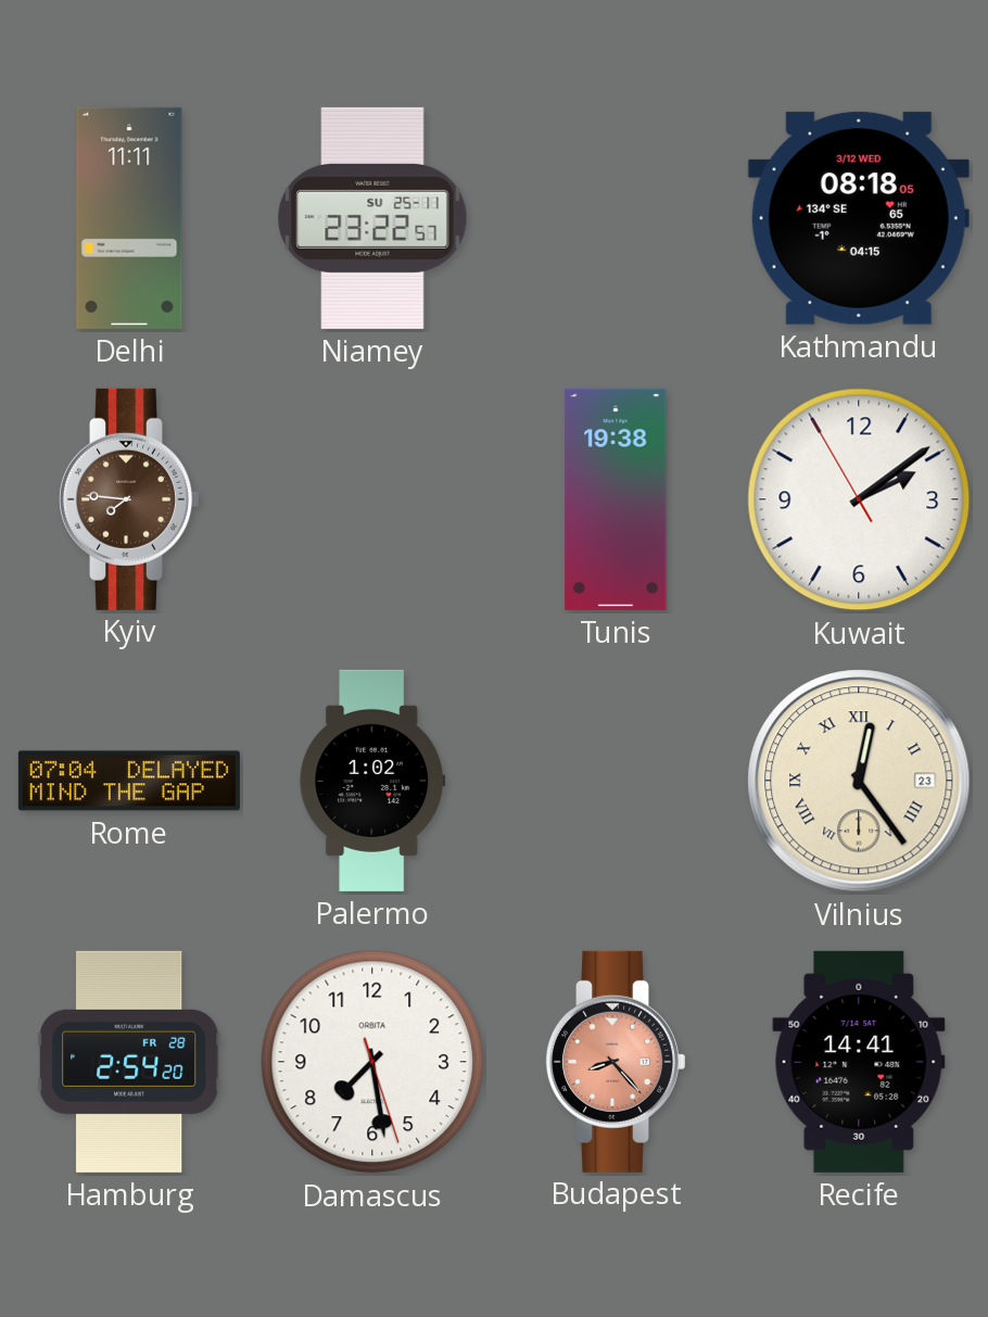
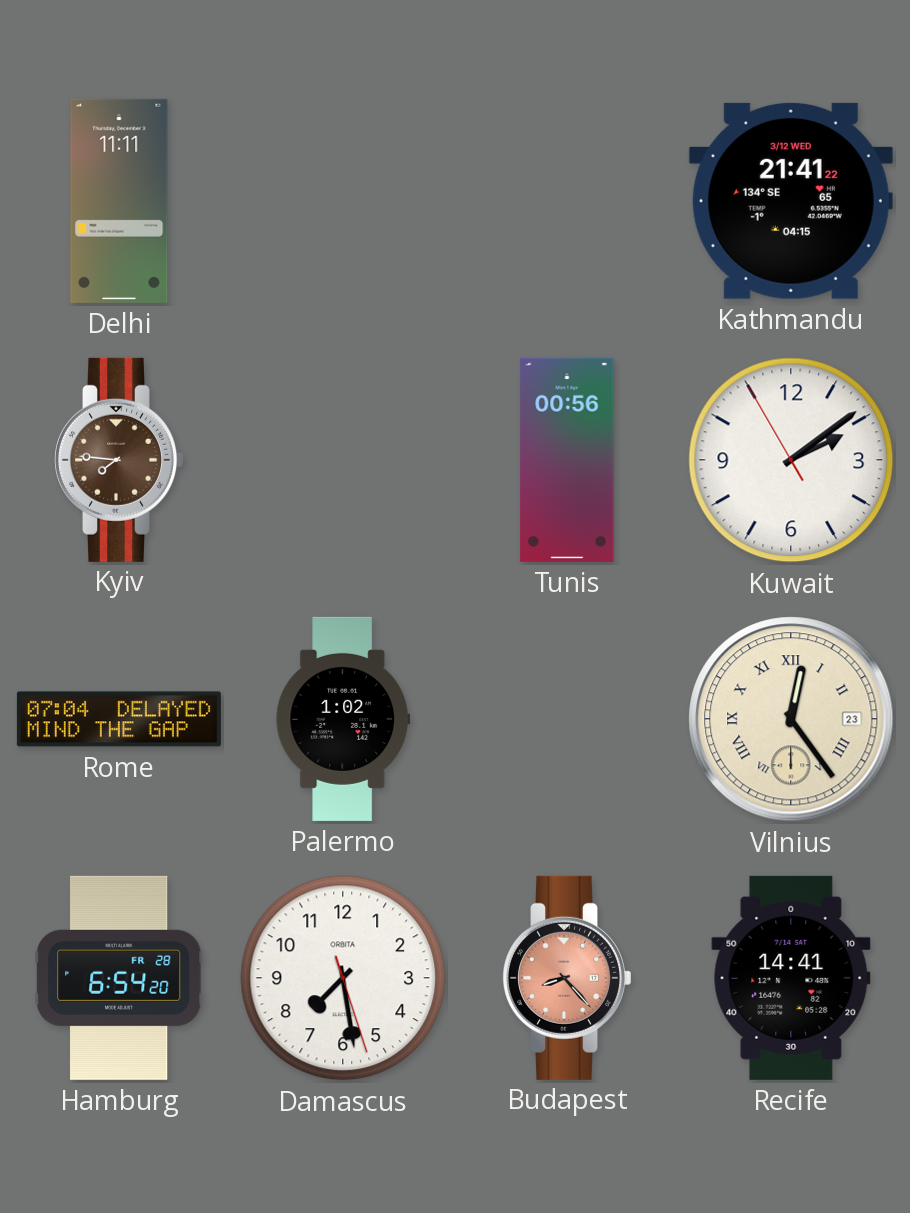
Niamey: 23:22 -> none
Kathmandu: 08:18 -> 21:41
Tunis: 19:38 -> 00:56
Hamburg: 2:54 -> 6:54
